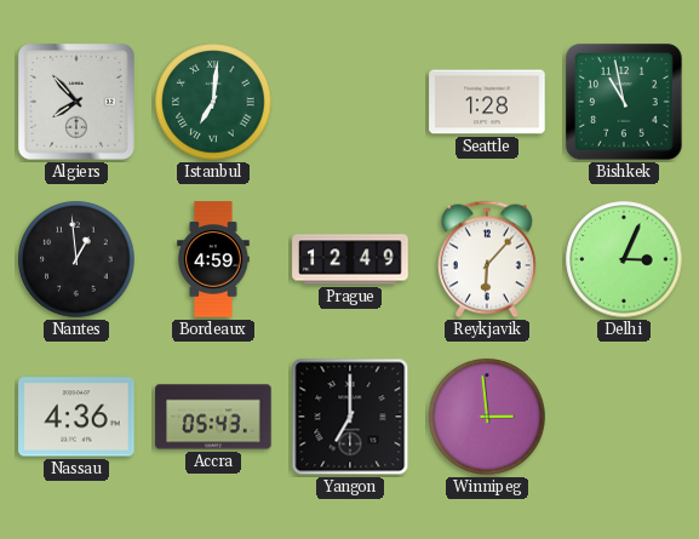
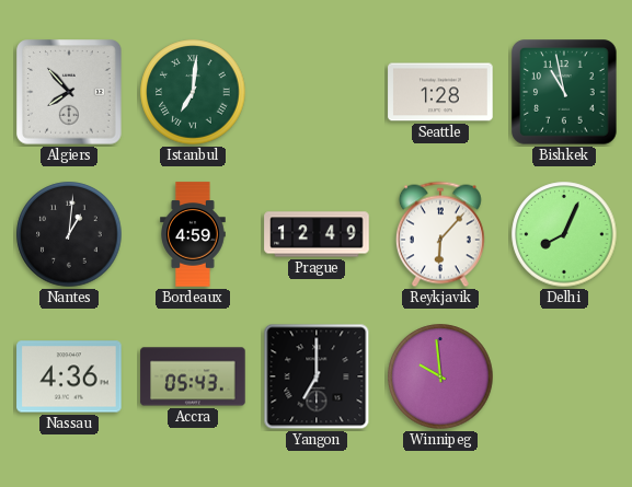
Nantes: 12:59 -> 1:01
Delhi: 3:04 -> 8:04
Winnipeg: 2:59 -> 9:59
